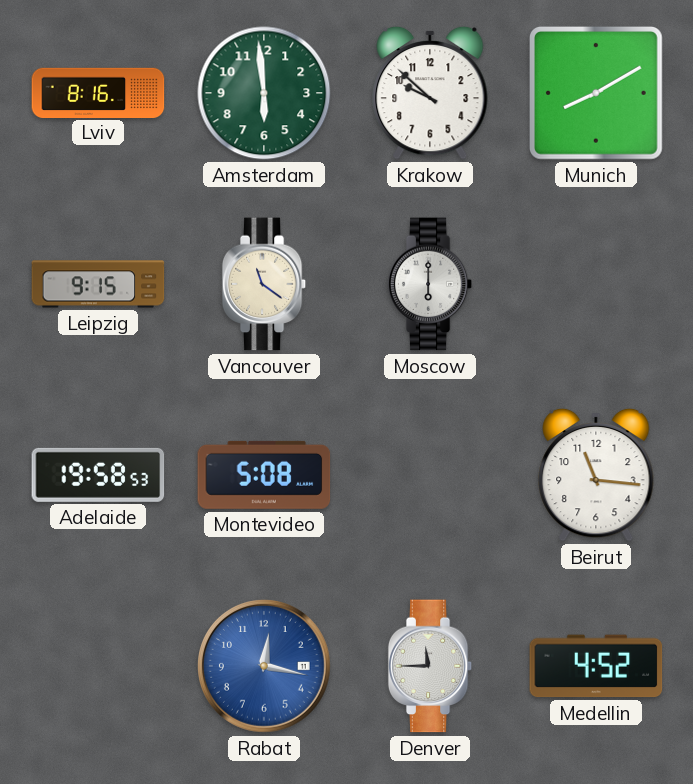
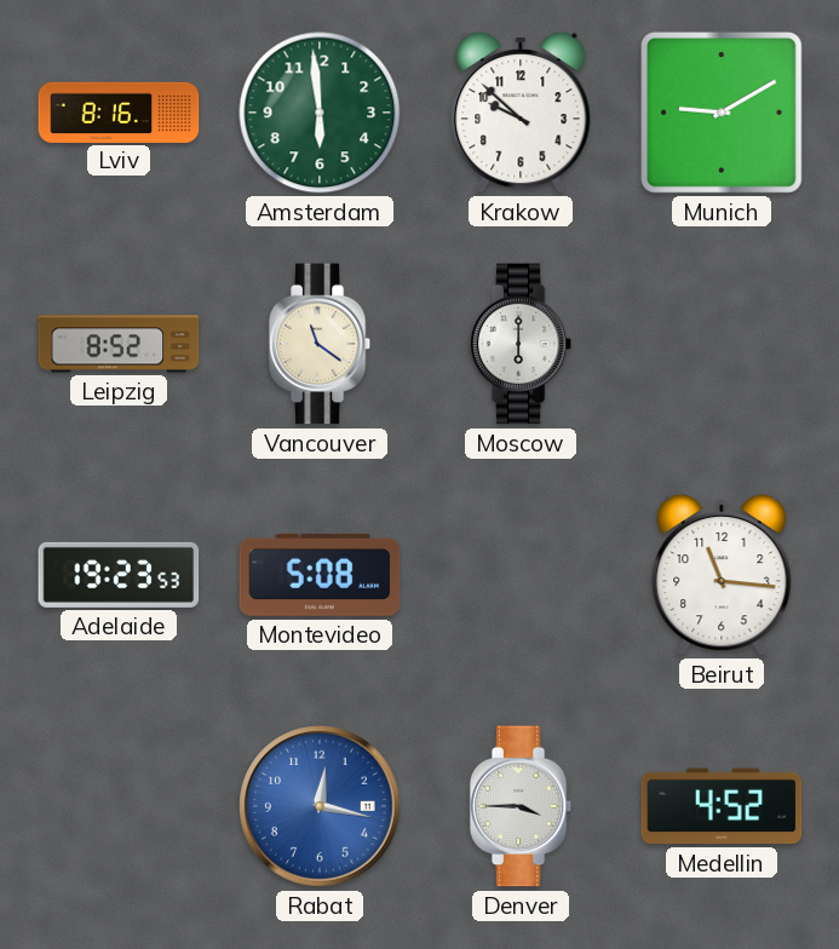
Munich: 8:10 -> 9:10
Leipzig: 9:15 -> 8:52
Adelaide: 19:58 -> 19:23
Denver: 11:45 -> 3:45
